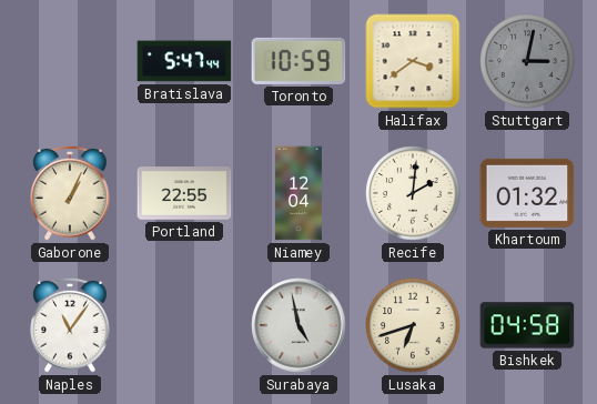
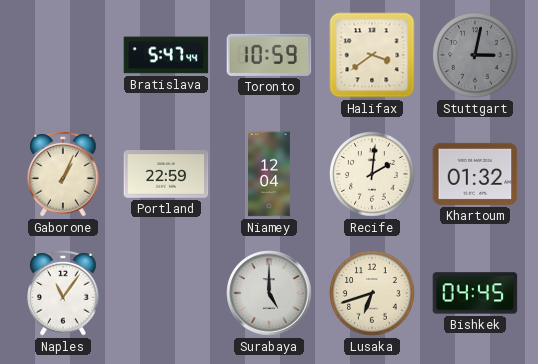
Portland: 22:55 -> 22:59
Surabaya: 4:58 -> 5:00
Bishkek: 04:58 -> 04:45
